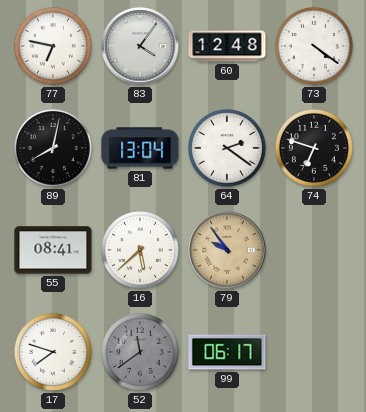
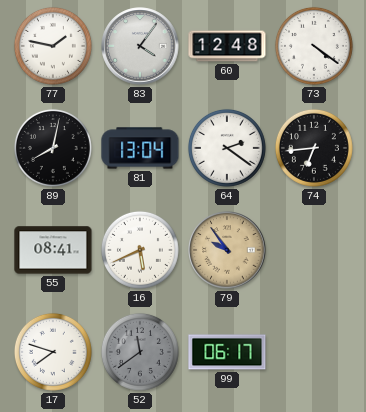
77: 6:47 -> 1:47
74: 6:48 -> 6:44
16: 5:38 -> 5:41
